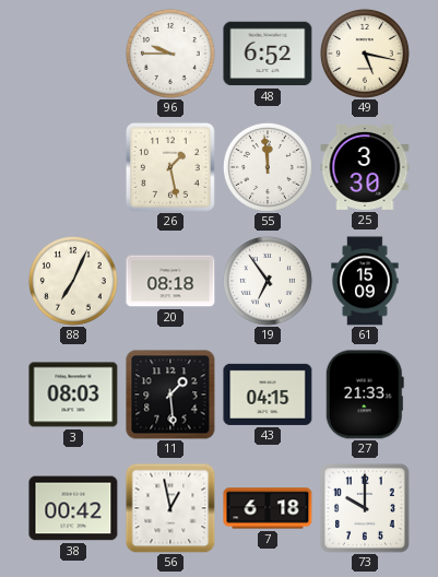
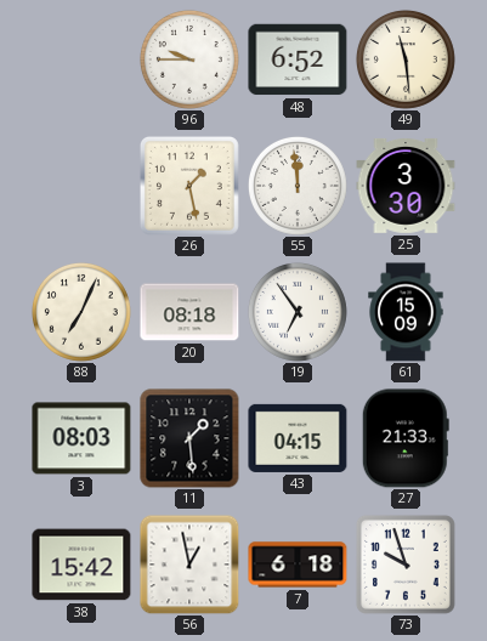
49: 5:17 -> 11:29
38: 00:42 -> 15:42
73: 10:00 -> 9:57
